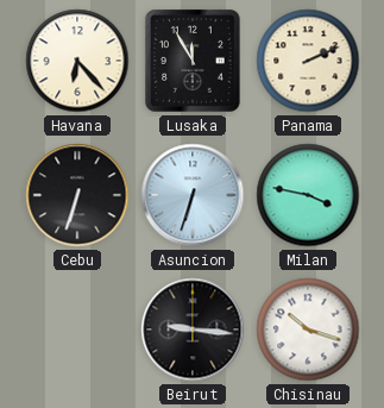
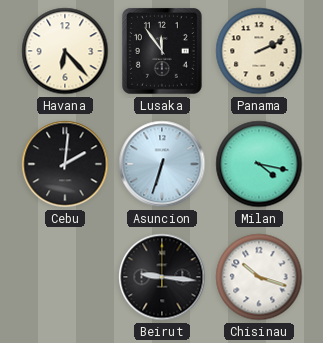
Lusaka: 11:55 -> 11:54
Cebu: 6:33 -> 2:01
Milan: 3:47 -> 4:17
